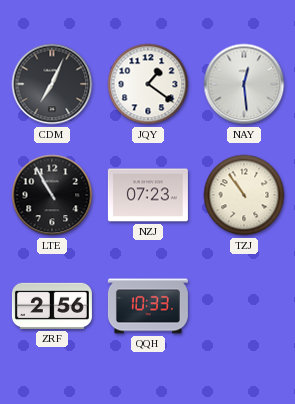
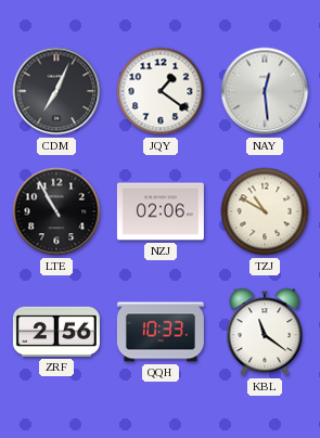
NZJ: 07:23 -> 02:06
TZJ: 10:54 -> 10:50
KBL: none -> 11:21
